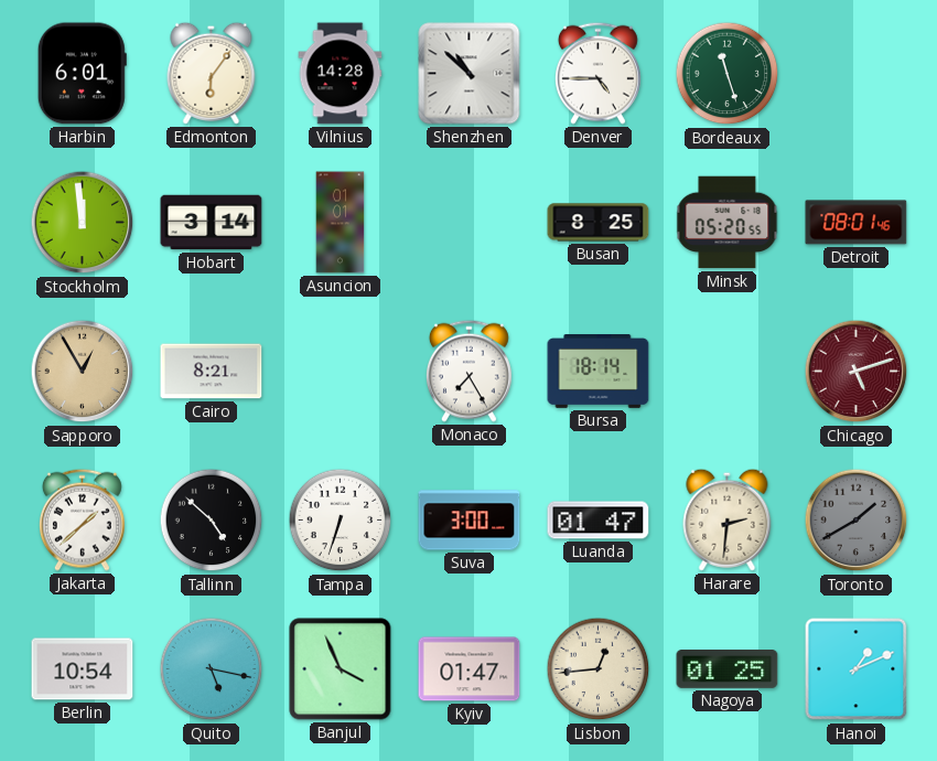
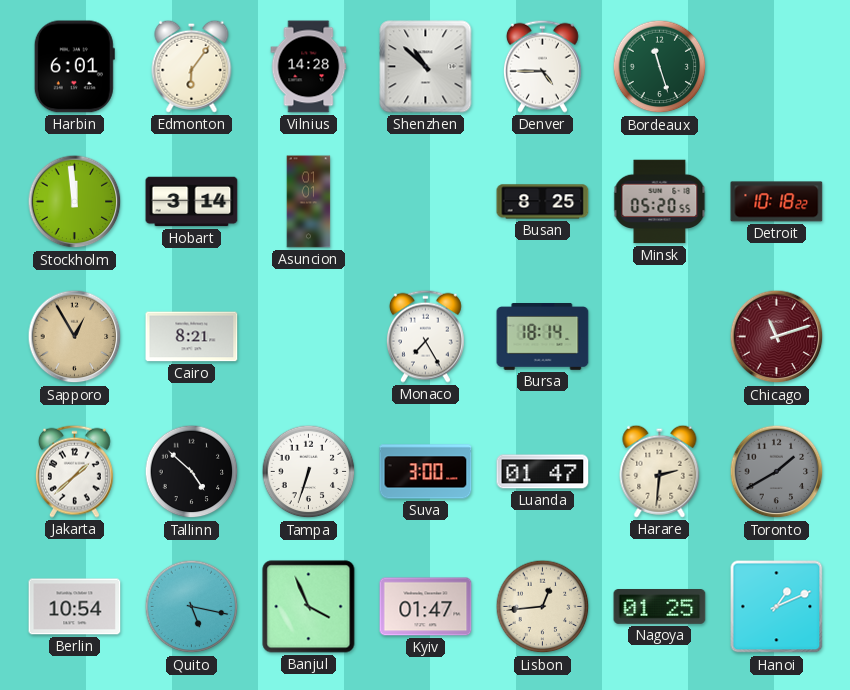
Detroit: 08:01 -> 10:18
Chicago: 5:12 -> 11:12
